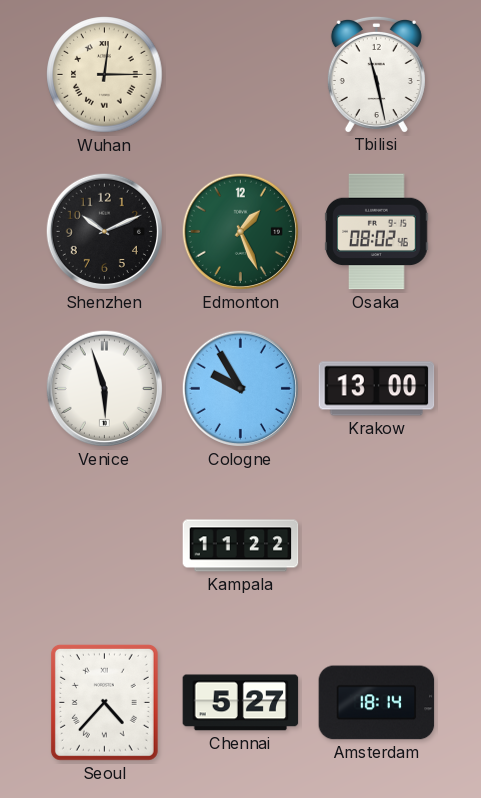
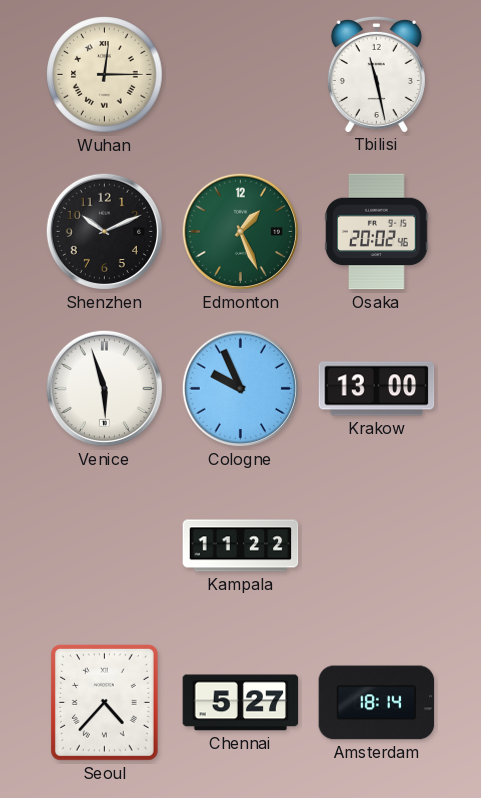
Osaka: 08:02 -> 20:02
Cologne: 9:55 -> 9:56
